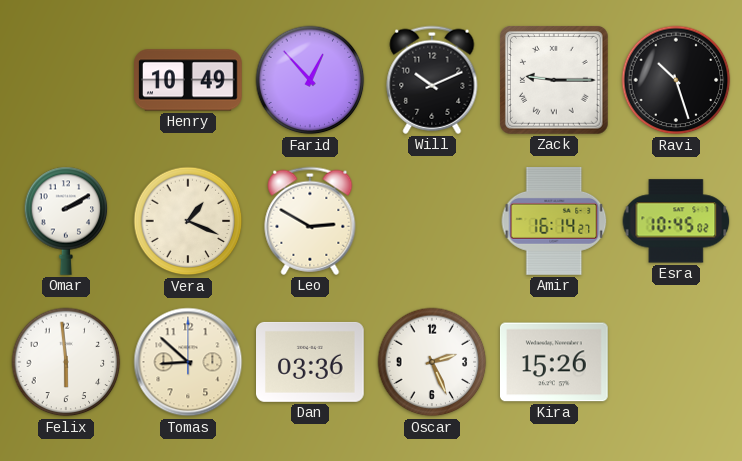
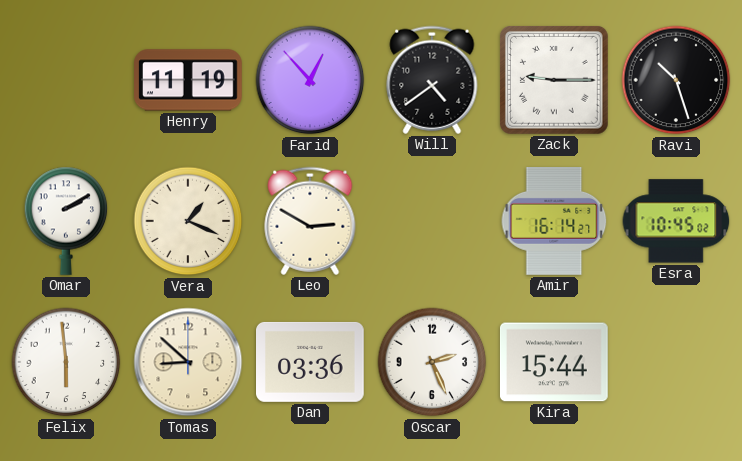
Henry: 10:49 -> 11:19
Will: 10:11 -> 4:39
Kira: 15:26 -> 15:44
